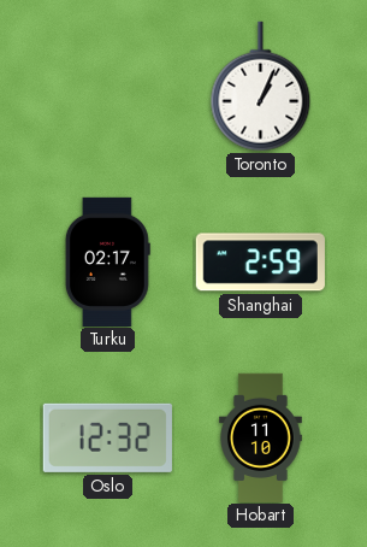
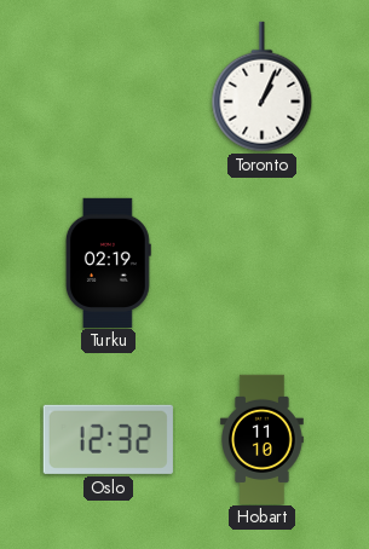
Turku: 02:17 -> 02:19
Shanghai: 2:59 -> none
